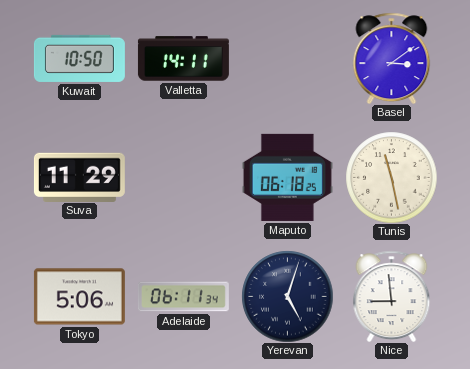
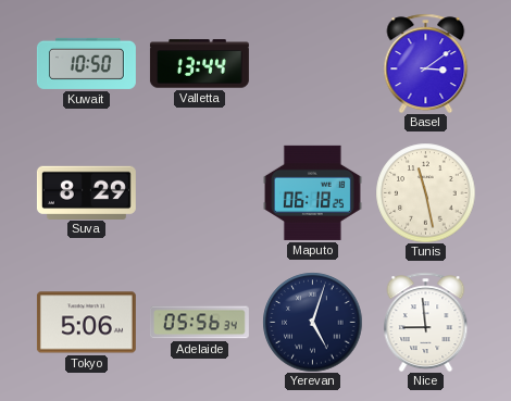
Valletta: 14:11 -> 13:44
Suva: 11:29 -> 8:29
Adelaide: 06:11 -> 05:56
